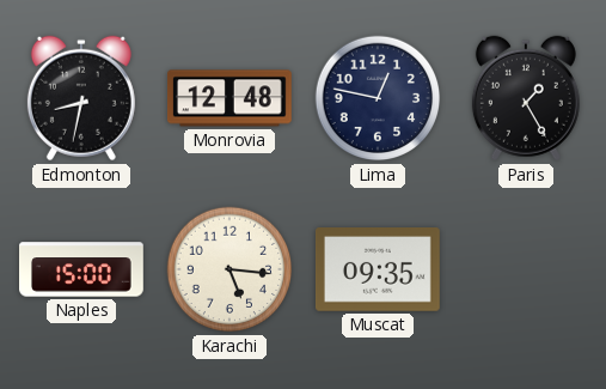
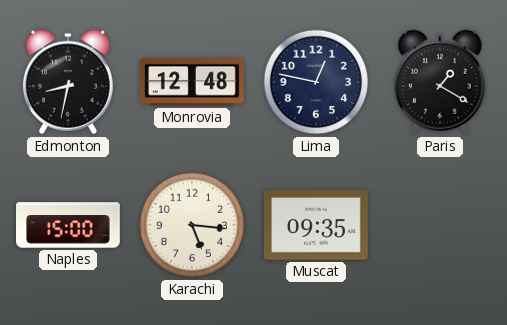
Paris: 1:25 -> 1:20
